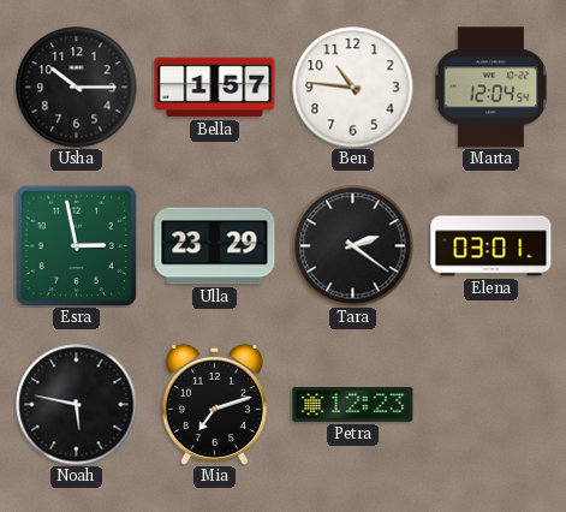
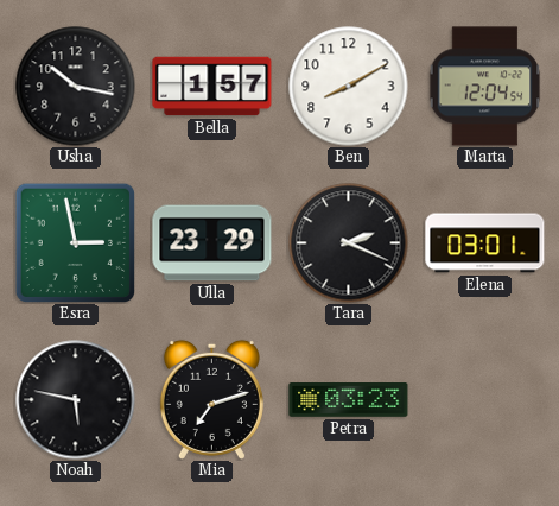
Usha: 10:15 -> 10:17
Ben: 10:46 -> 8:10
Tara: 2:21 -> 2:19
Petra: 12:23 -> 03:23
